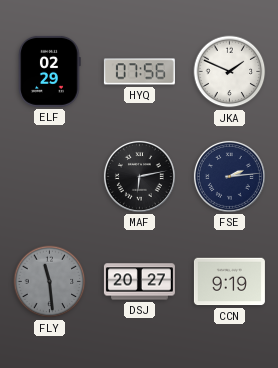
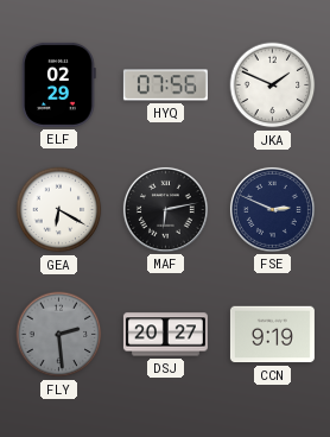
GEA: none -> 6:20
FSE: 2:14 -> 2:49
FLY: 11:29 -> 2:29
